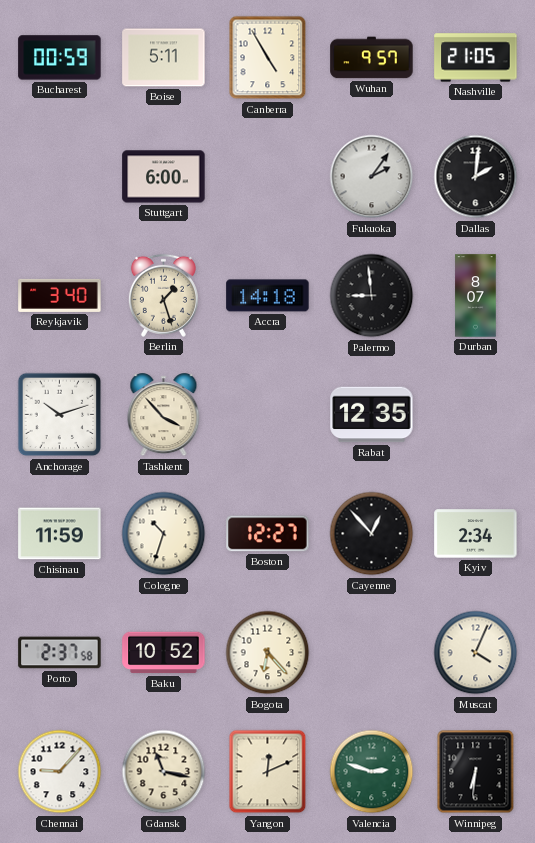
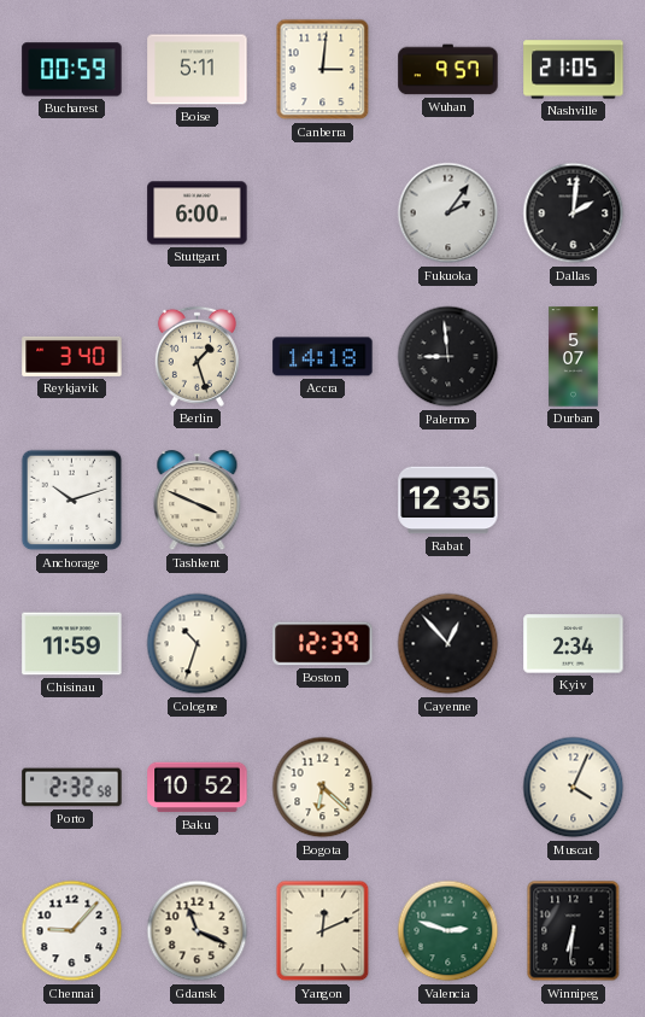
Canberra: 4:55 -> 3:01
Durban: 8:07 -> 5:07
Tashkent: 3:53 -> 3:49
Boston: 12:27 -> 12:39
Porto: 2:37 -> 2:32
Bogota: 6:23 -> 6:22
Gdansk: 11:17 -> 11:19
